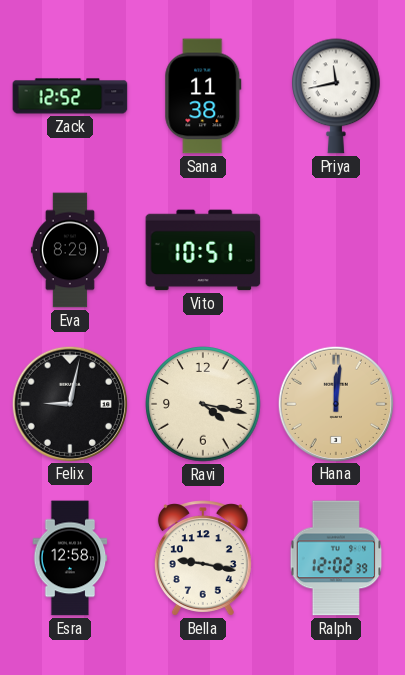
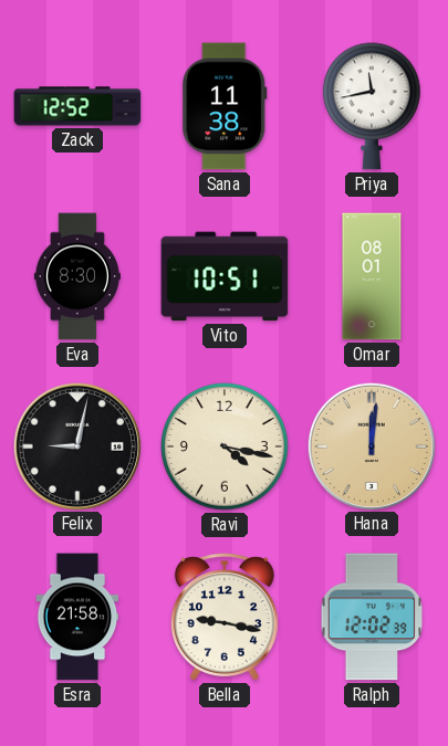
Eva: 8:29 -> 8:30
Omar: none -> 08:01
Esra: 12:58 -> 21:58
